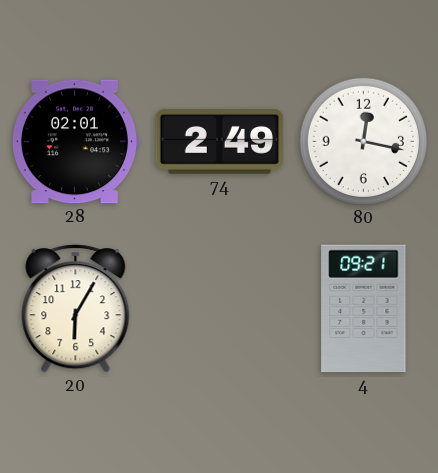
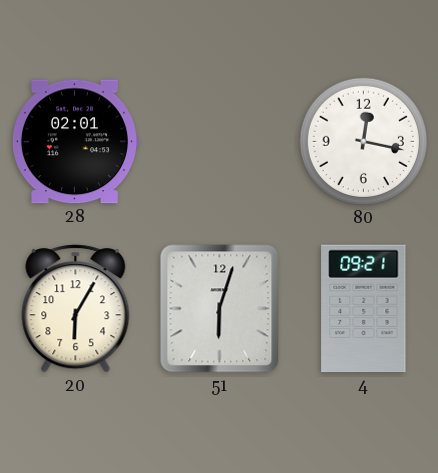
74: 2:49 -> none
51: none -> 6:03
